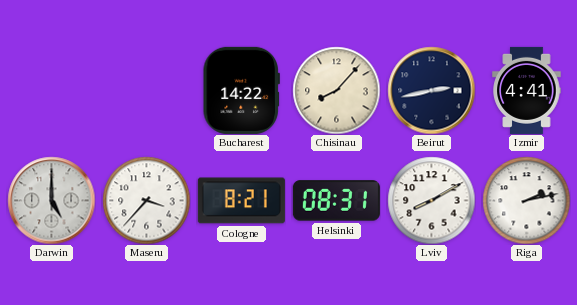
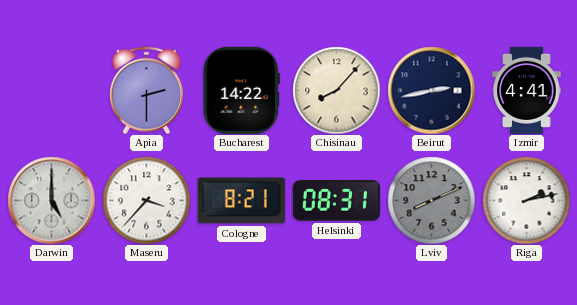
Apia: none -> 2:30
Lviv: 8:10 -> 8:11
Lviv dial: white -> grey
